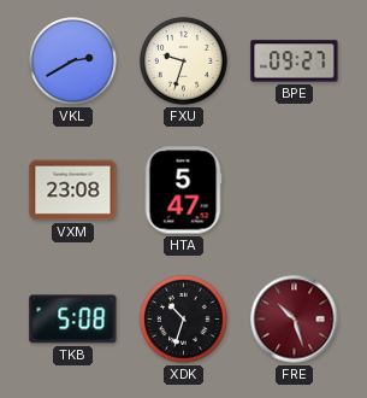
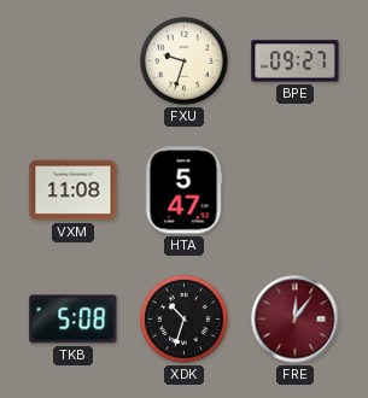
VKL: 2:40 -> none
VXM: 23:08 -> 11:08
FRE: 10:27 -> 12:06
